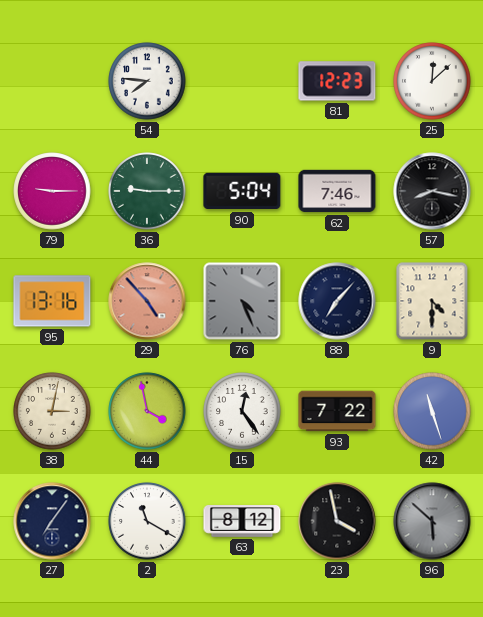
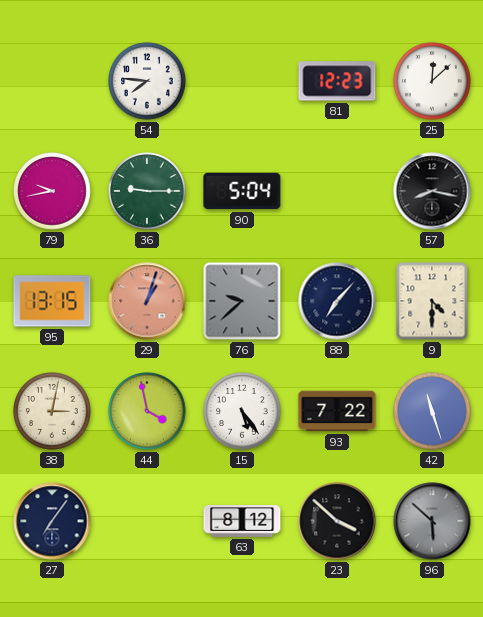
79: 9:15 -> 9:43
62: 7:46 -> none
95: 13:16 -> 13:15
29: 4:53 -> 1:03
76: 4:26 -> 9:38
15: 12:24 -> 5:24
2: 11:20 -> none
23: 3:58 -> 3:52
